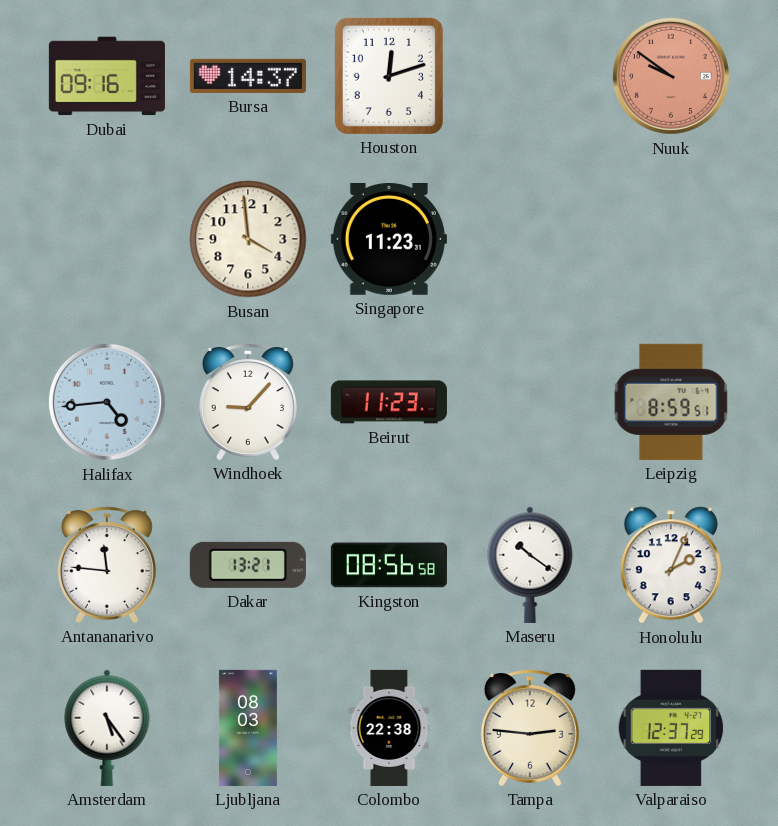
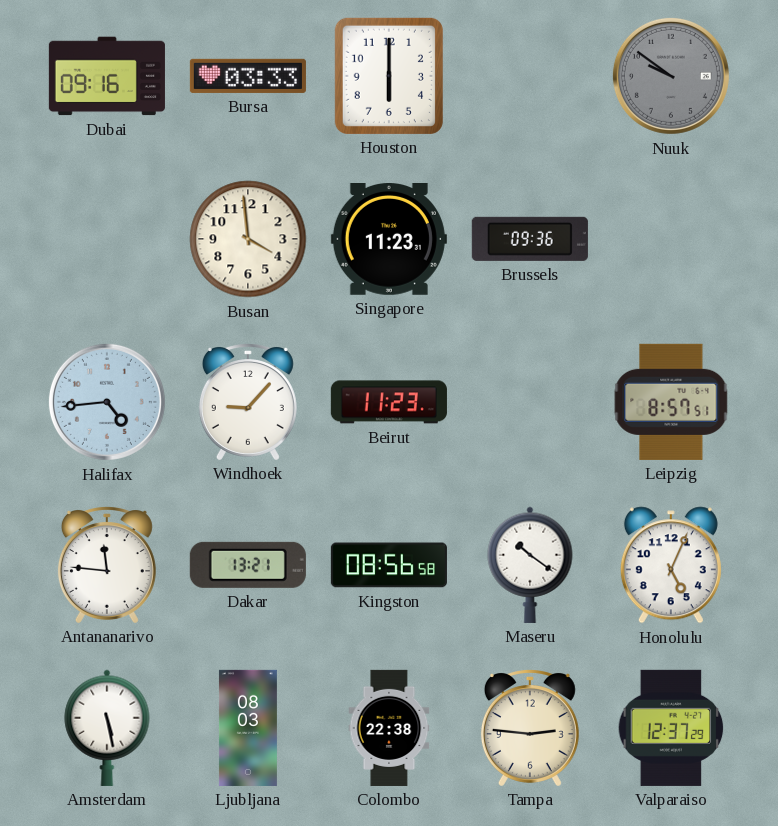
Bursa: 14:37 -> 03:33
Houston: 12:12 -> 6:00
Nuuk dial: salmon -> grey
Brussels: none -> 09:36
Leipzig: 8:59 -> 8:57
Honolulu: 2:04 -> 5:04
Amsterdam: 5:24 -> 5:28
